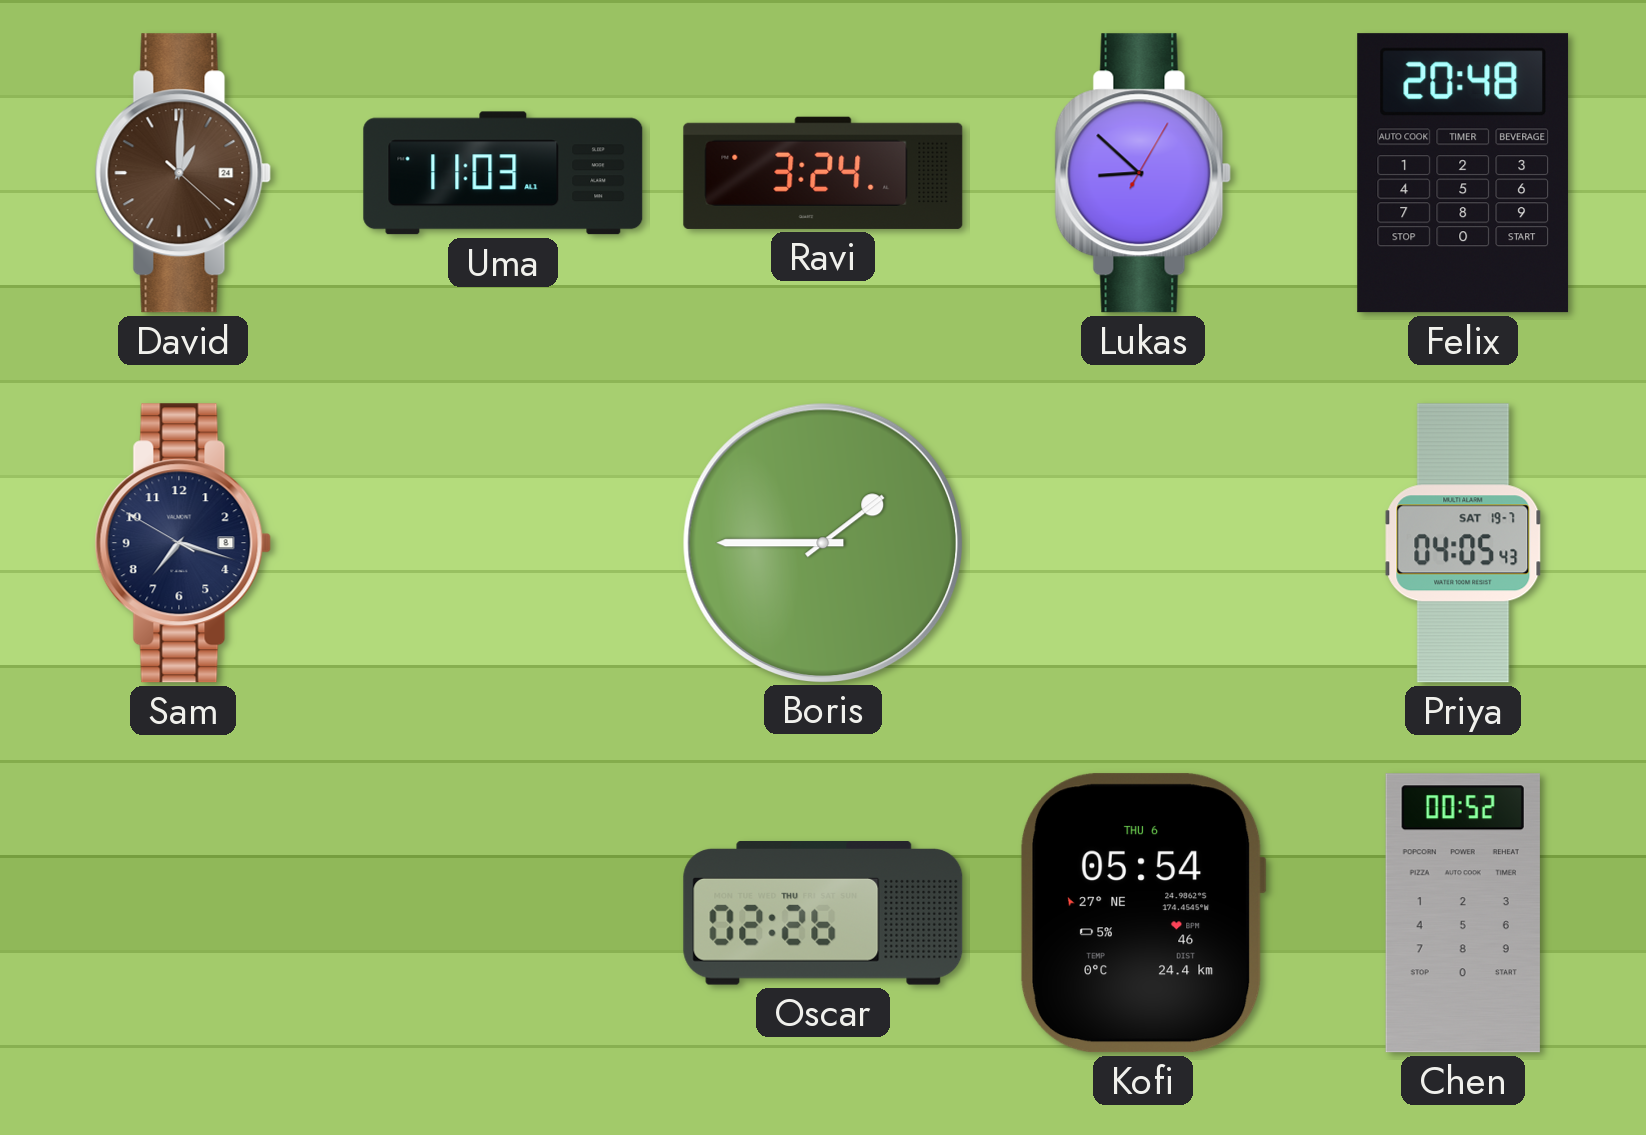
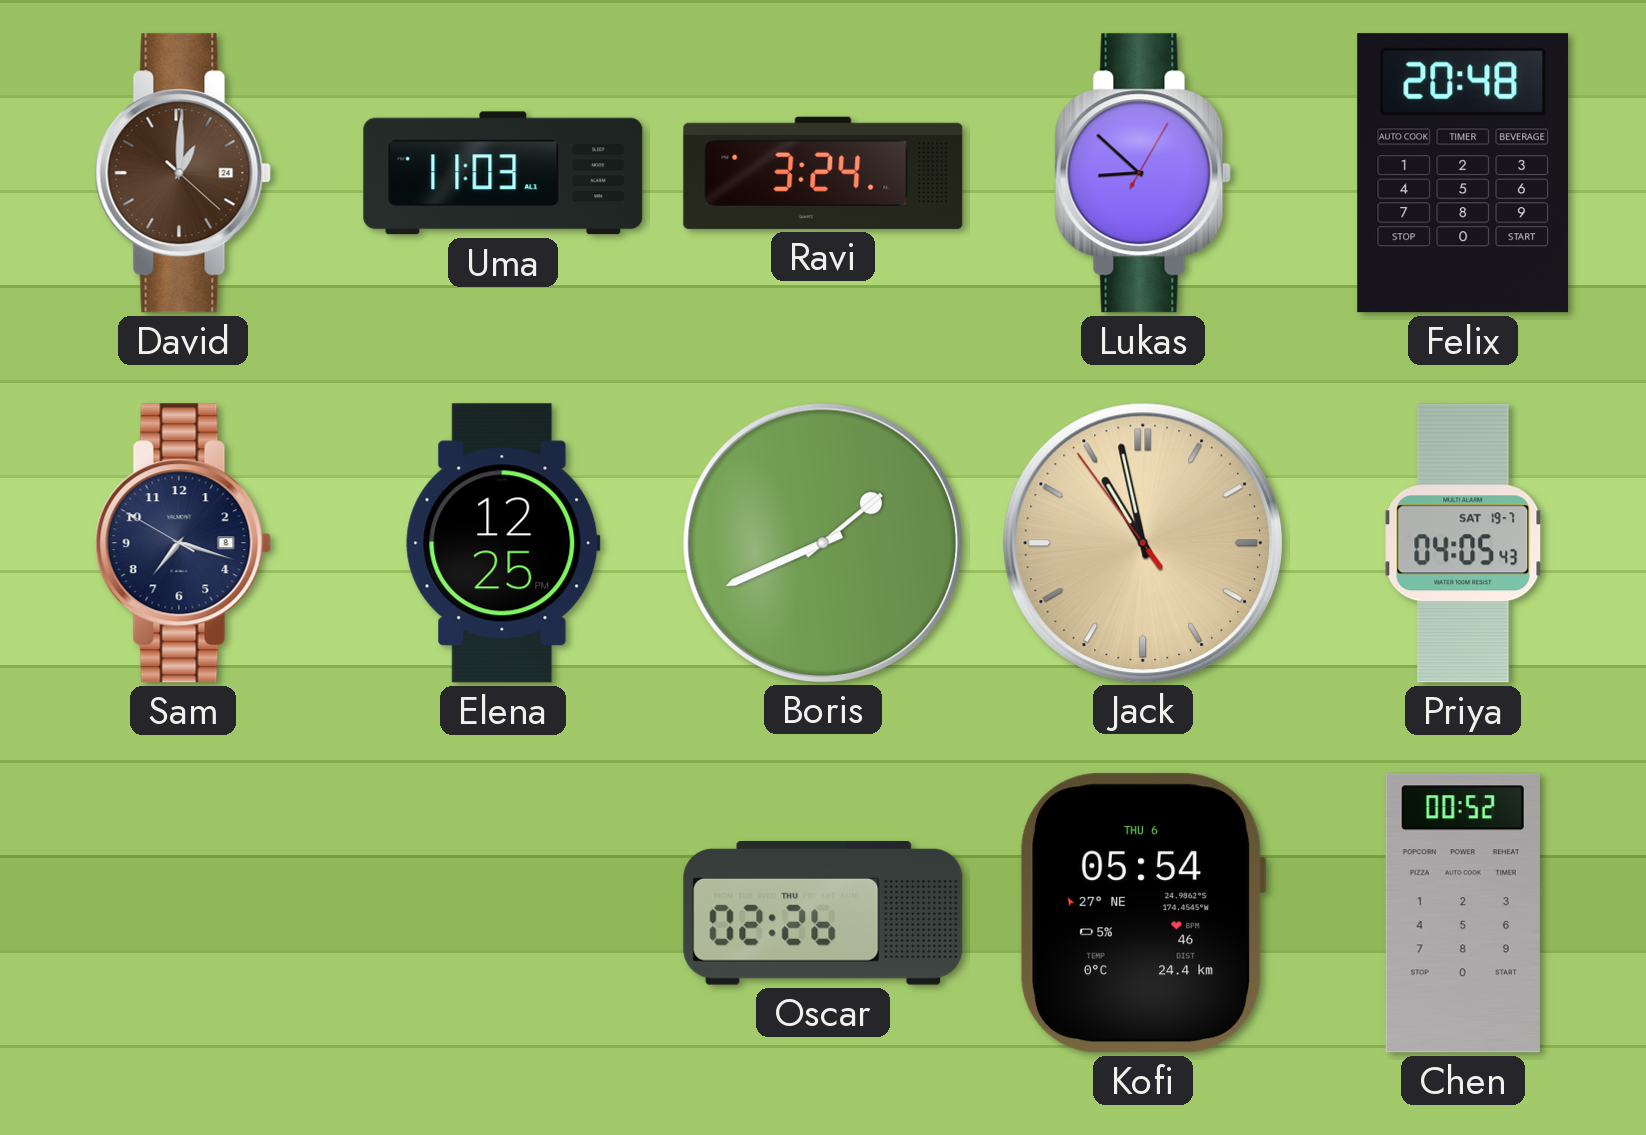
Elena: none -> 12:25
Boris: 1:45 -> 1:41
Jack: none -> 10:57
